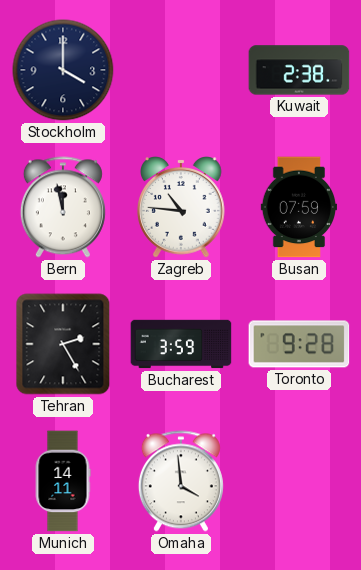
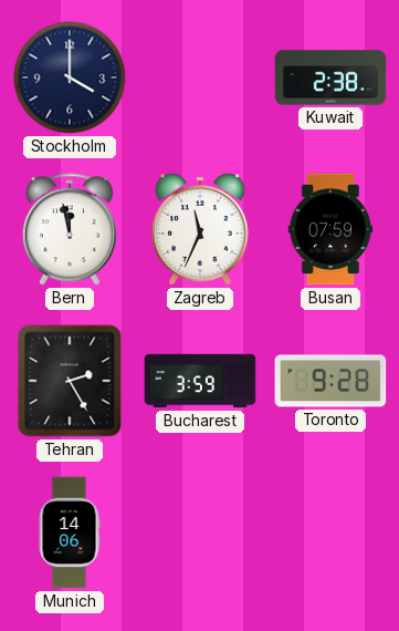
Zagreb: 10:46 -> 11:34
Munich: 14:11 -> 14:06
Omaha: 3:59 -> none
